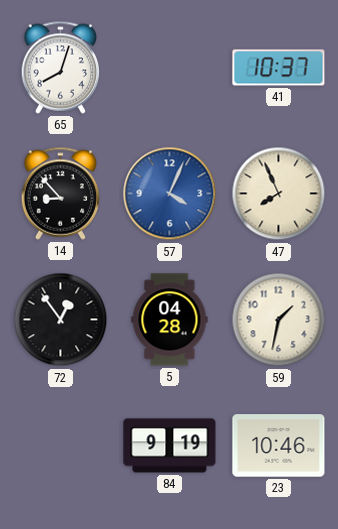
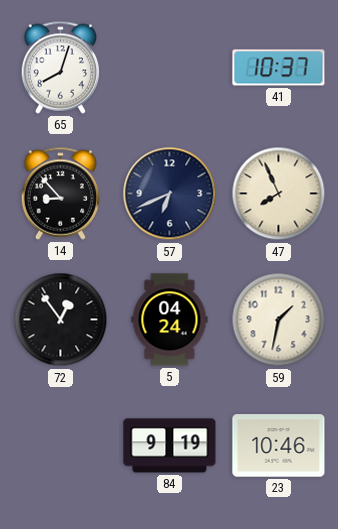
57: 4:04 -> 6:41
57 dial: blue -> navy
5: 04:28 -> 04:24
